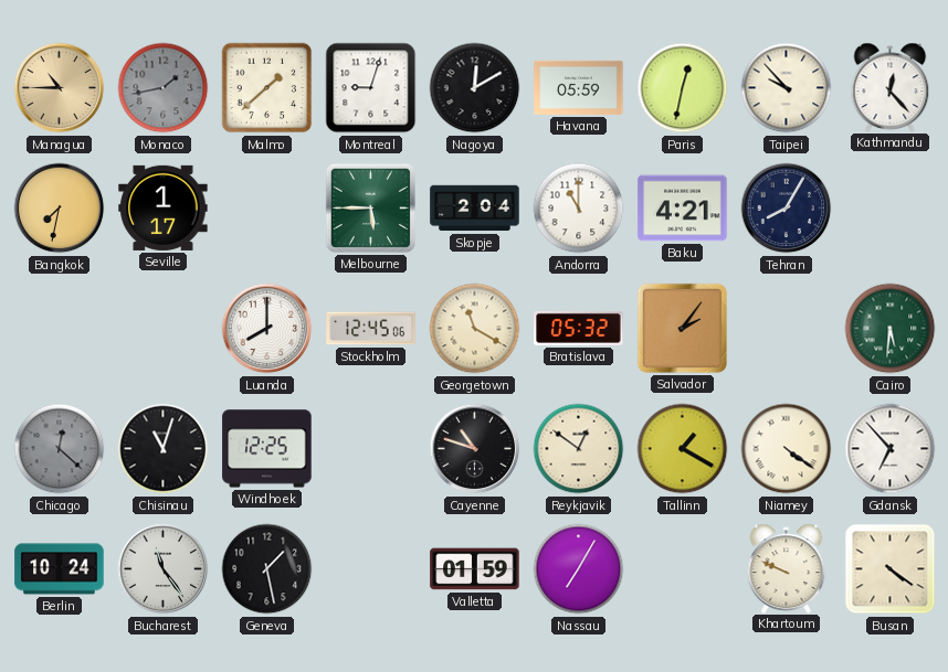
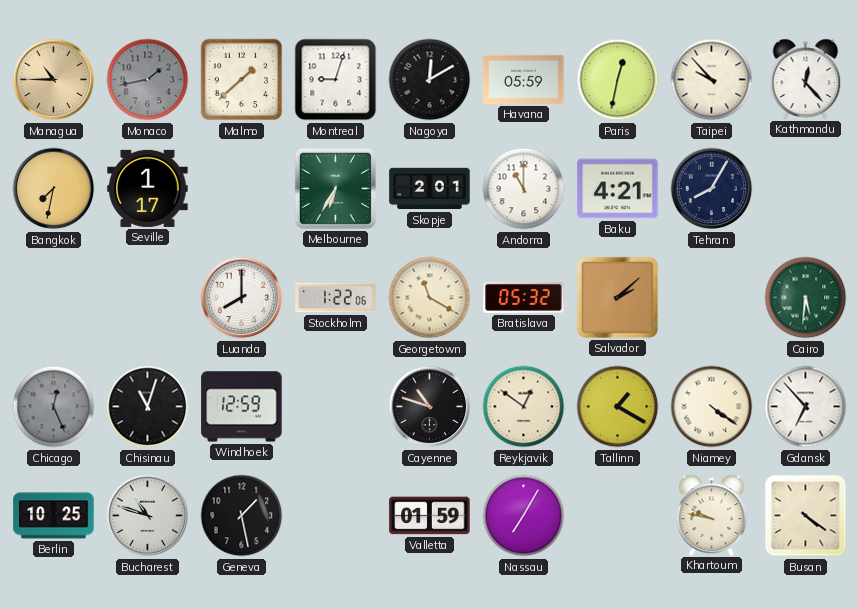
Melbourne: 5:45 -> 6:35
Skopje: 2:04 -> 2:01
Stockholm: 12:45 -> 1:22
Salvador: 2:06 -> 2:08
Chicago: 12:22 -> 12:26
Windhoek: 12:25 -> 12:59
Berlin: 10:24 -> 10:25
Bucharest: 11:24 -> 10:48
Khartoum: 9:49 -> 9:47
